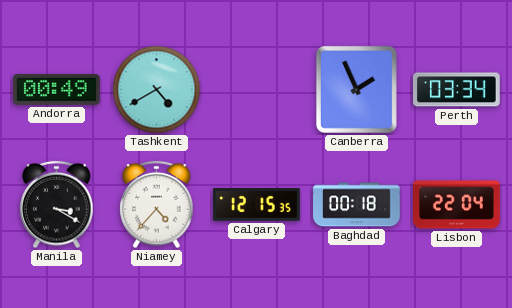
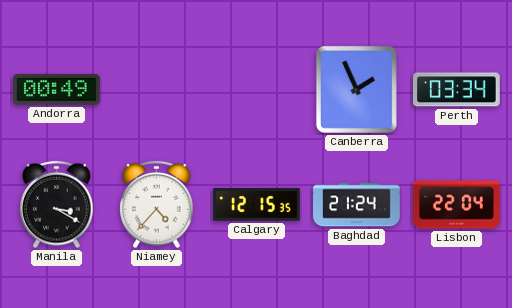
Tashkent: 4:40 -> none
Baghdad: 00:18 -> 21:24
